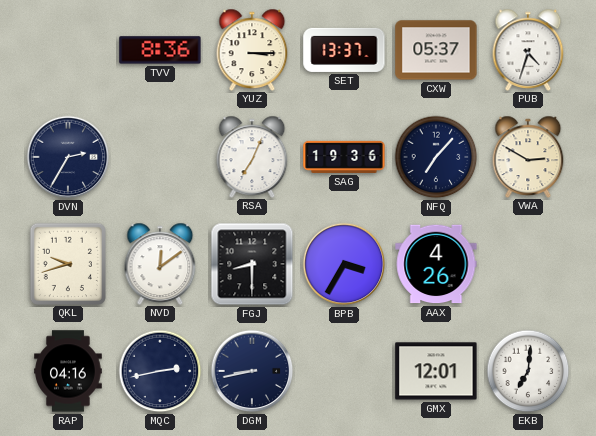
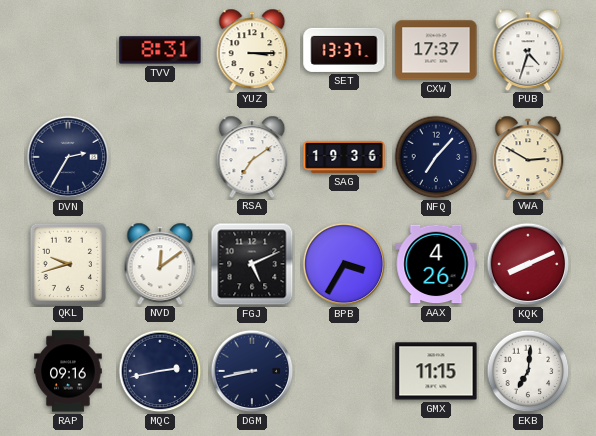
TVV: 8:36 -> 8:31
CXW: 05:37 -> 17:37
RSA: 7:04 -> 7:09
FGJ: 8:30 -> 5:11
KQK: none -> 8:11
RAP: 04:16 -> 09:16
GMX: 12:01 -> 11:15
